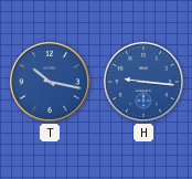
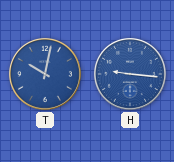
T: 10:17 -> 10:02
